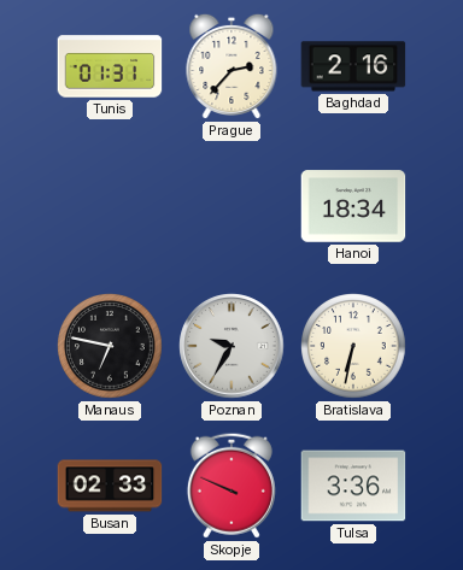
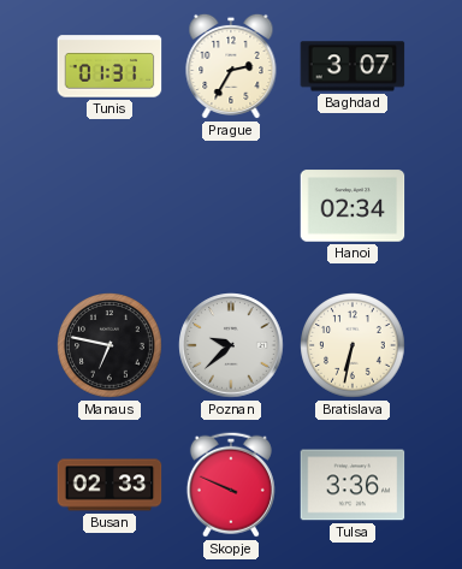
Prague: 2:37 -> 2:35
Baghdad: 2:16 -> 3:07
Hanoi: 18:34 -> 02:34
Poznan: 9:35 -> 9:38
